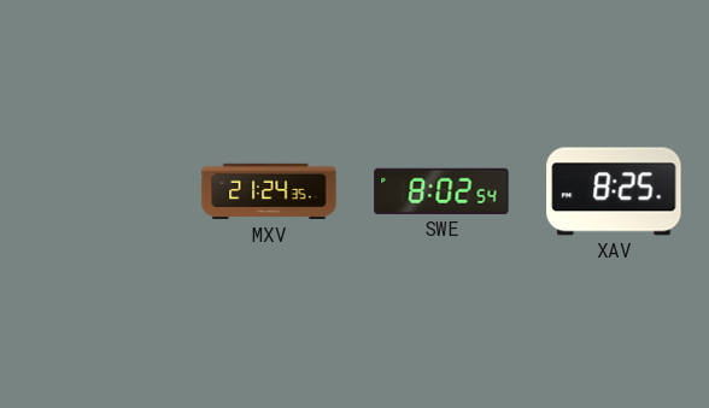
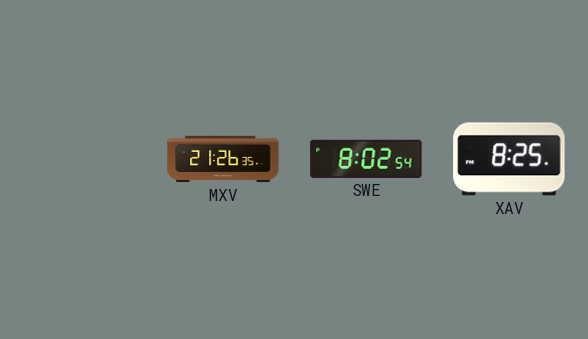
MXV: 21:24 -> 21:26
